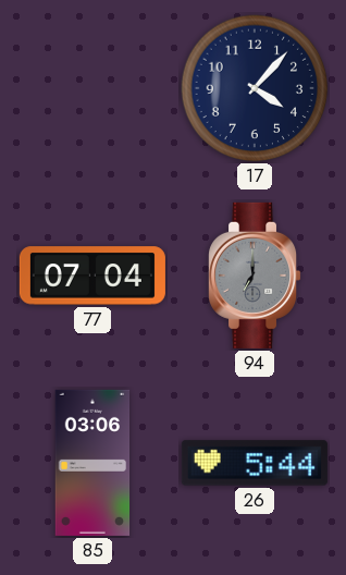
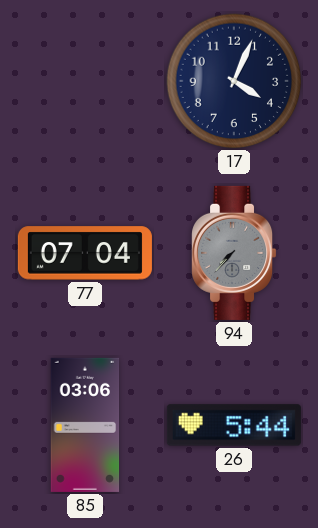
17: 4:07 -> 4:04
94: 7:00 -> 7:37
